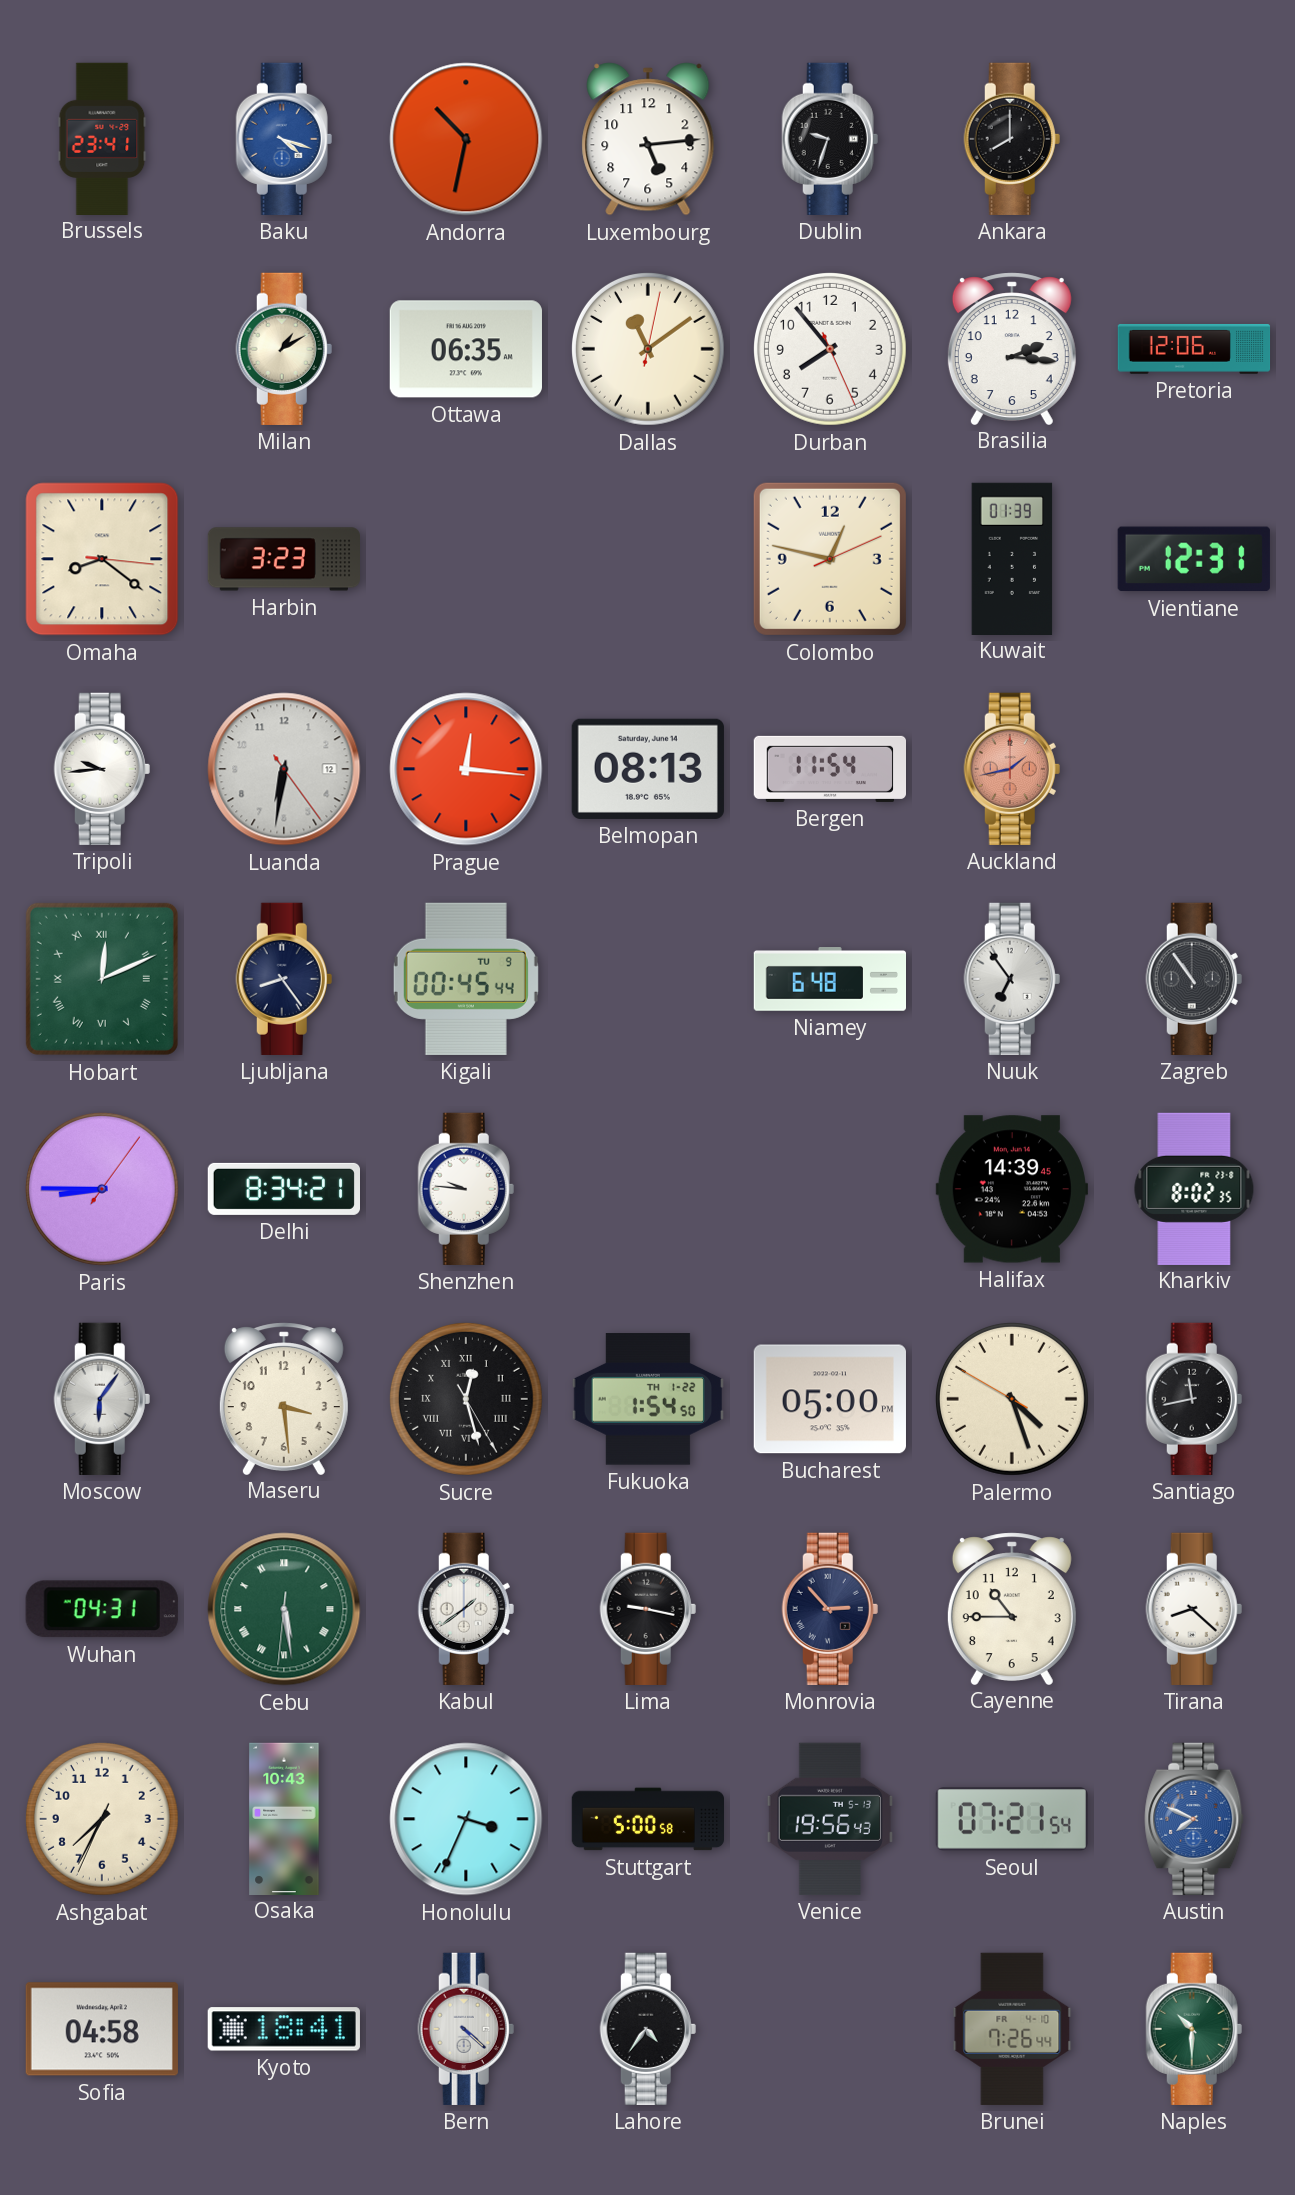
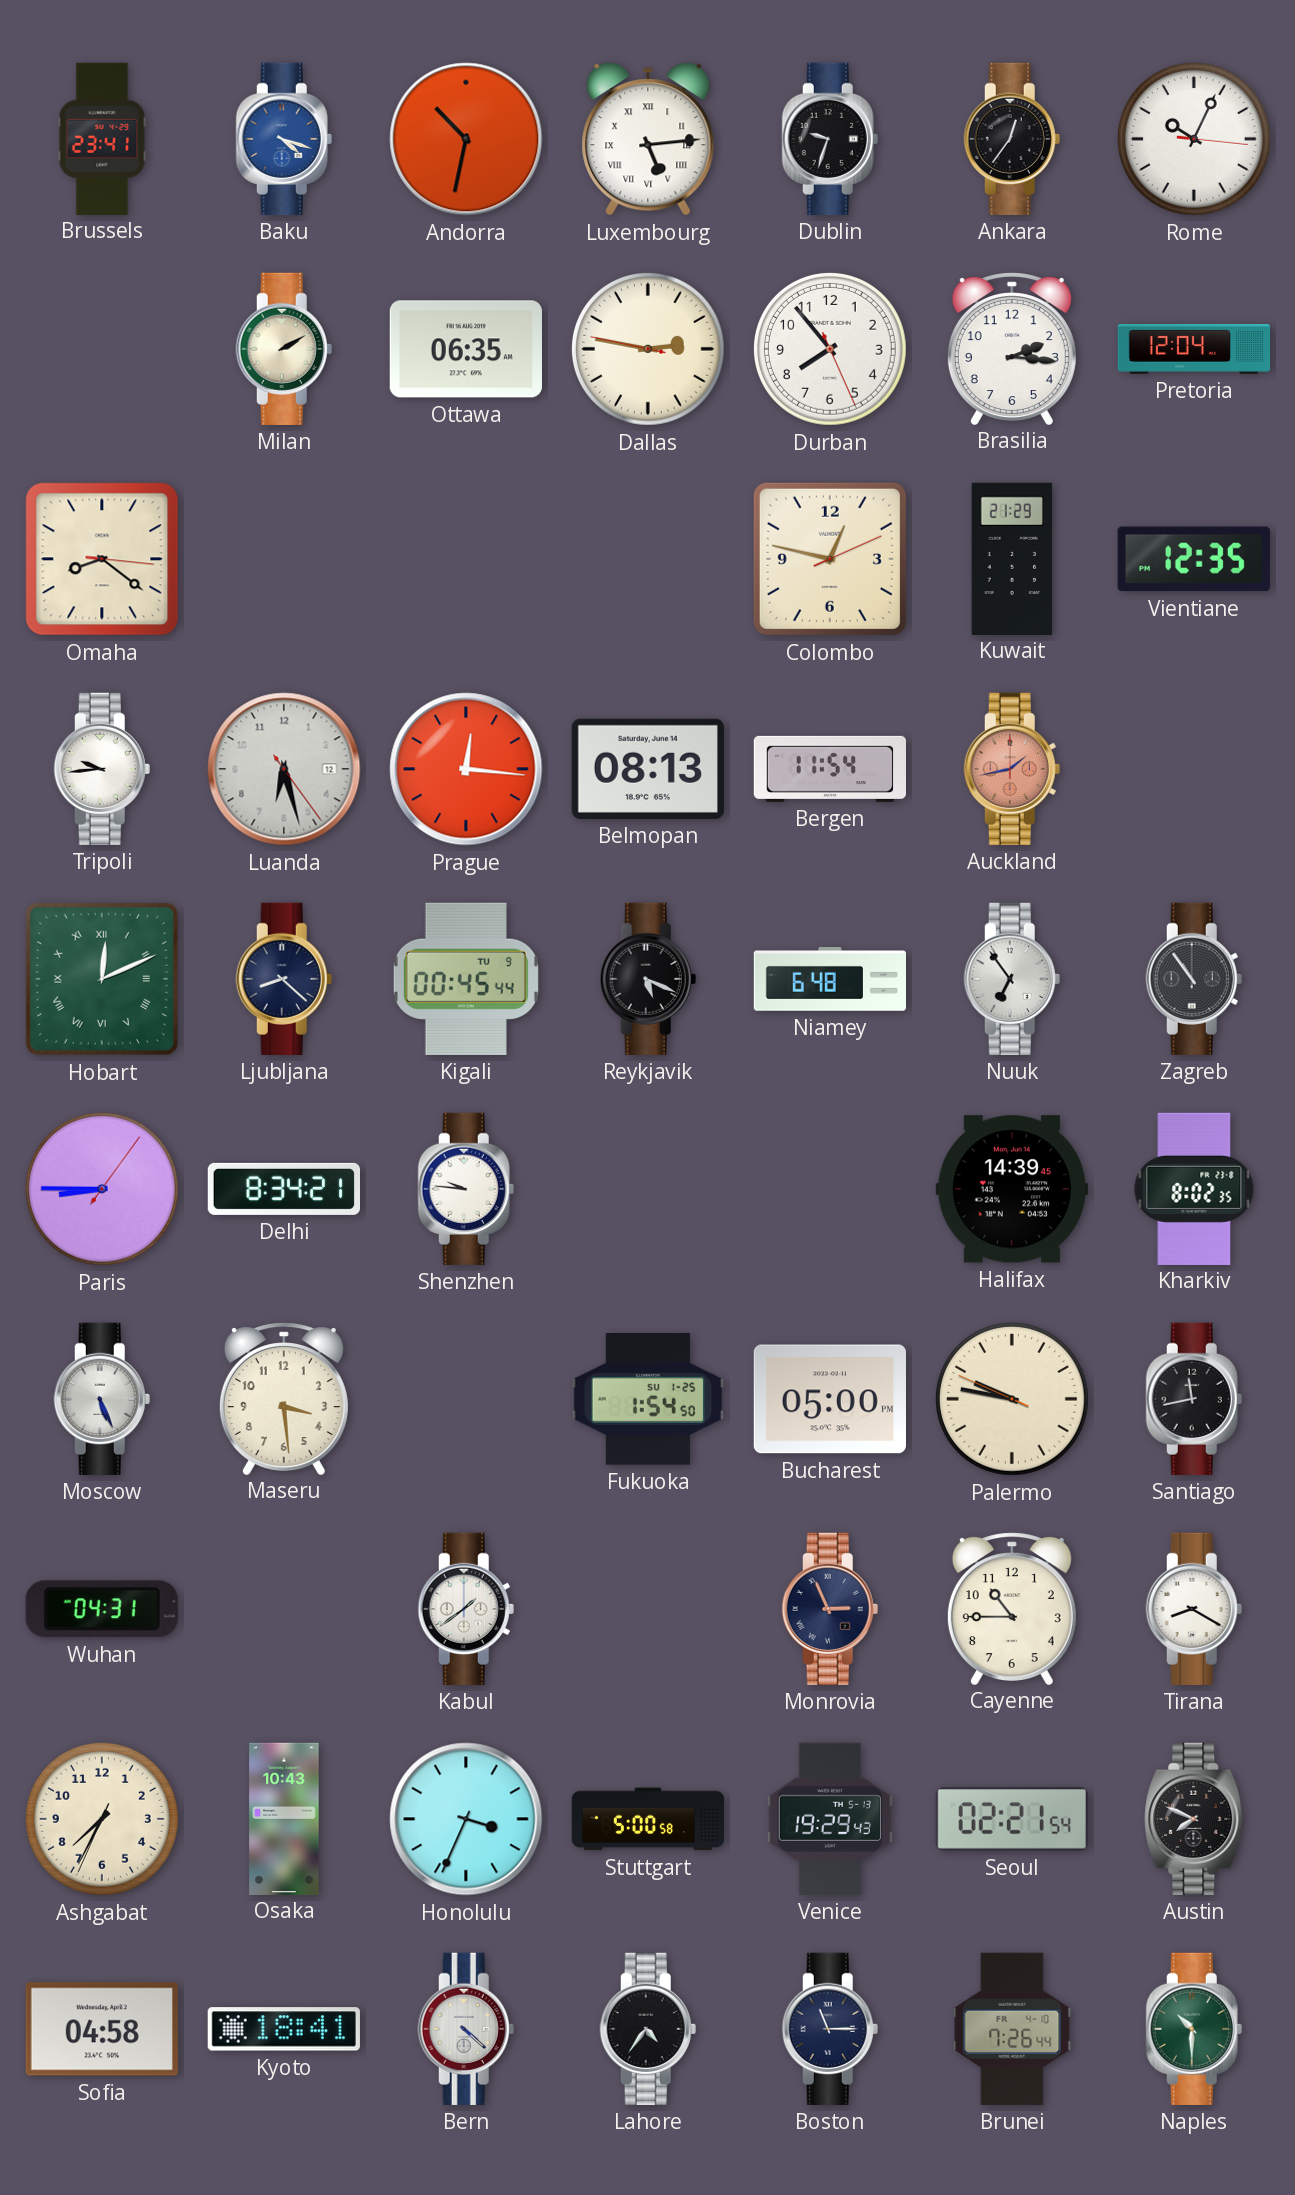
Luxembourg numerals: Arabic -> Roman
Ankara: 8:00 -> 12:36
Rome: none -> 10:04
Milan: 1:10 -> 2:10
Dallas: 11:09 -> 2:46
Pretoria: 12:06 -> 12:04
Harbin: 3:23 -> none
Kuwait: 01:39 -> 21:29
Vientiane: 12:31 -> 12:35
Luanda: 6:31 -> 6:27
Ljubljana: 8:24 -> 8:22
Reykjavik: none -> 5:19
Moscow: 6:06 -> 5:26
Sucre: 12:27 -> none
Fukuoka date: TH 1-22 -> SU 1-25
Palermo: 4:26 -> 9:46
Cebu: 5:28 -> none
Lima: 9:17 -> none
Monrovia: 2:53 -> 2:56
Tirana: 8:22 -> 8:20
Venice: 19:56 -> 19:29
Seoul: 07:21 -> 02:21
Austin dial: blue -> black
Boston: none -> 11:15
